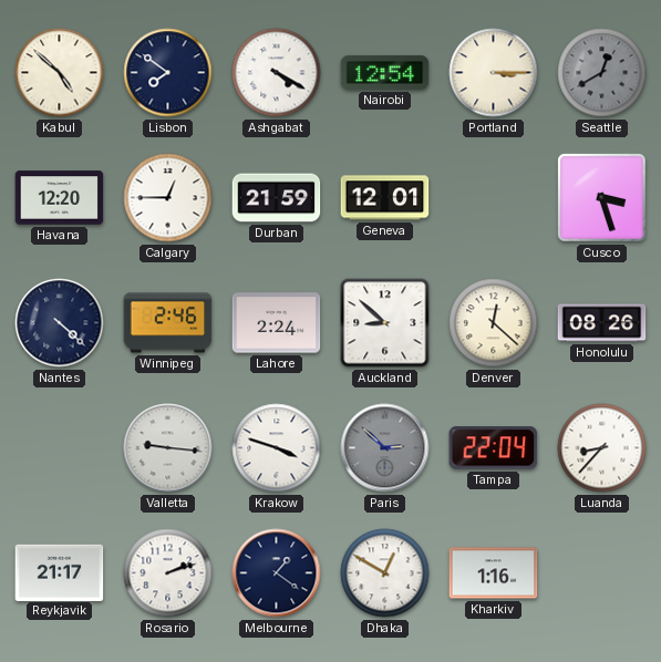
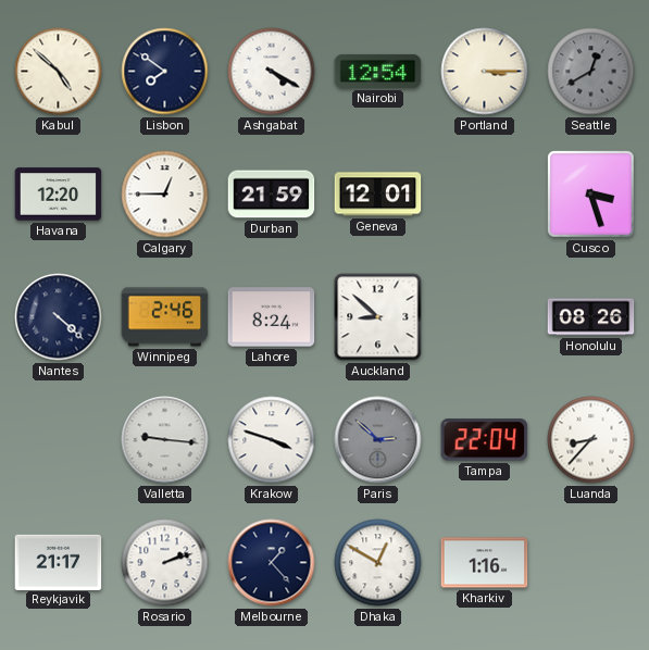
Lahore: 2:24 -> 8:24
Denver: 12:22 -> none
Melbourne: 1:21 -> 1:23
